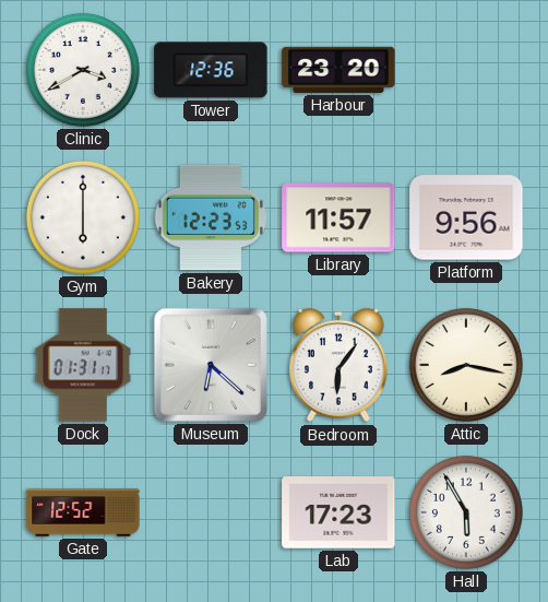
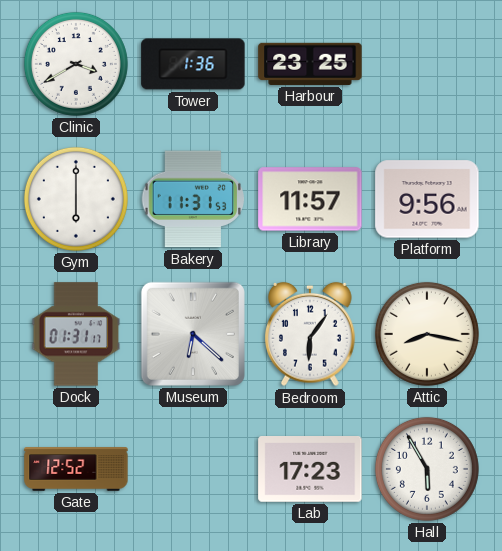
Tower: 12:36 -> 1:36
Harbour: 23:20 -> 23:25
Bakery: 12:23 -> 11:31
